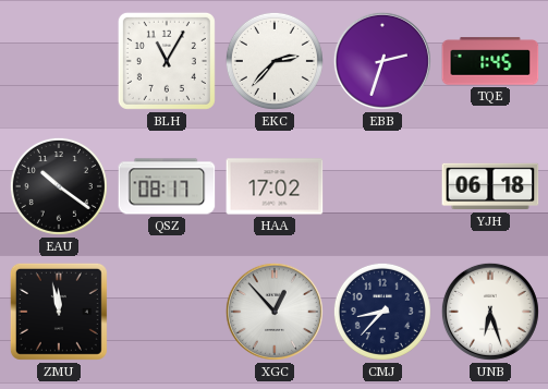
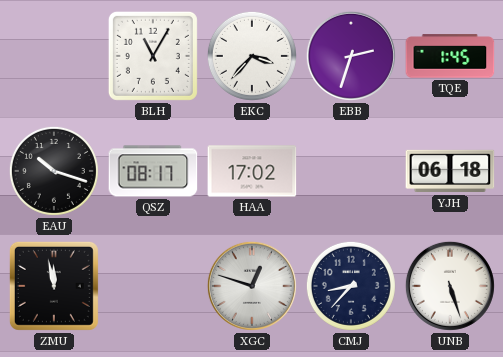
EKC: 2:37 -> 3:37
EAU: 10:21 -> 10:18
XGC: 12:53 -> 12:48
UNB: 6:27 -> 5:27
